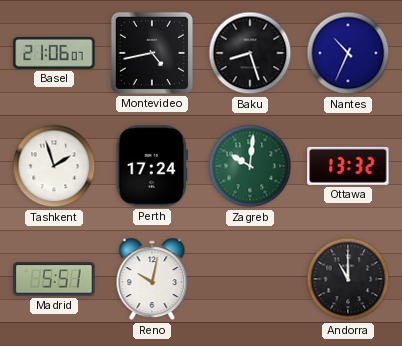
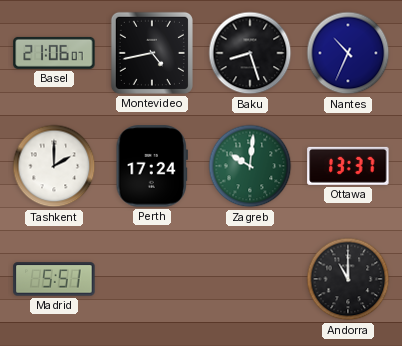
Tashkent: 1:57 -> 2:00
Ottawa: 13:32 -> 13:37
Reno: 10:02 -> none
